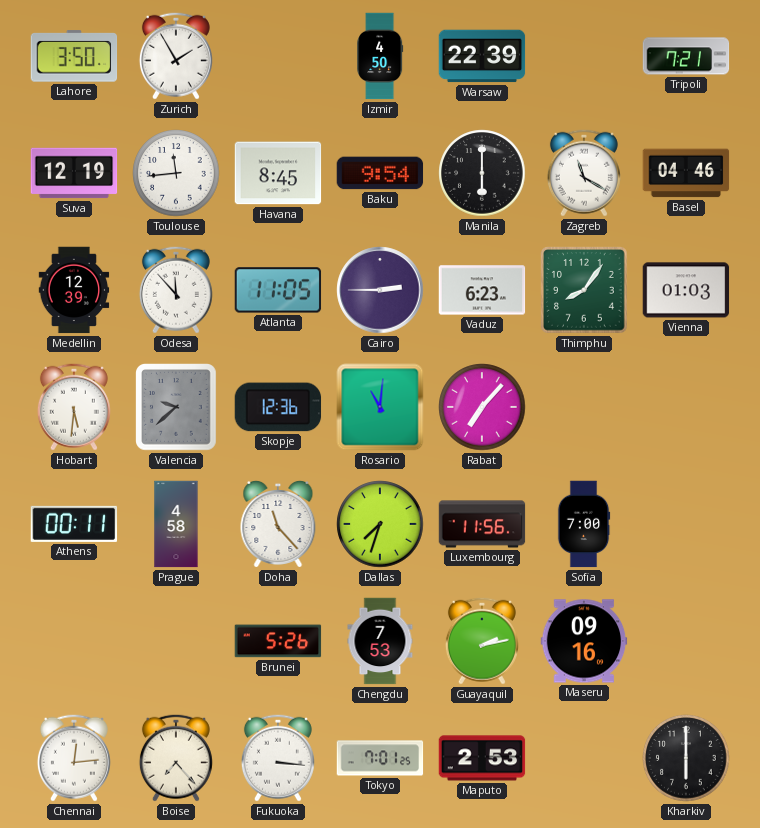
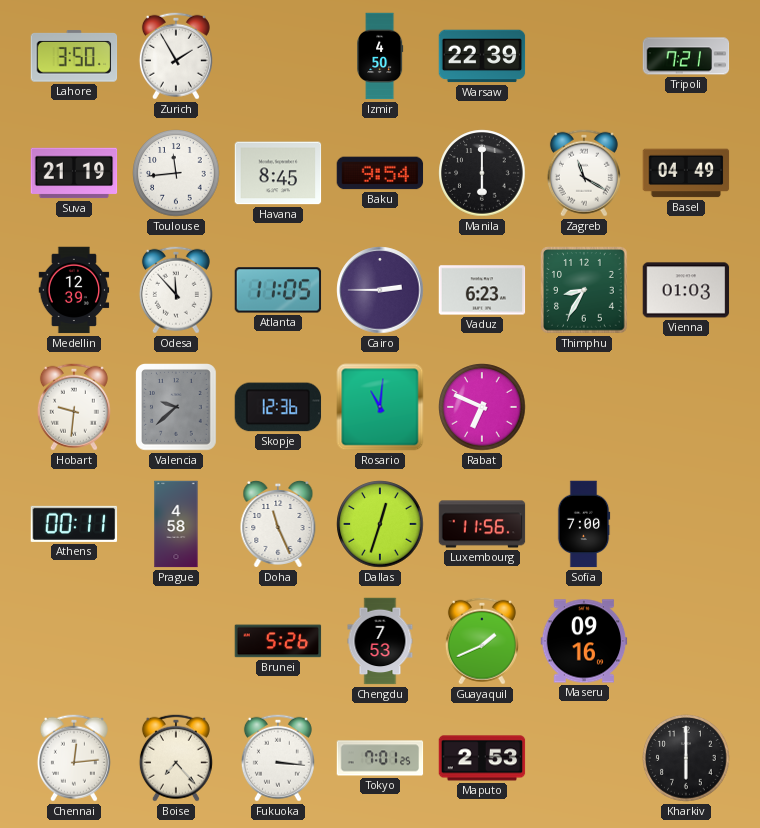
Suva: 12:19 -> 21:19
Basel: 04:46 -> 04:49
Thimphu: 8:06 -> 8:35
Hobart: 5:31 -> 9:31
Rabat: 7:07 -> 6:49
Doha: 11:23 -> 11:26
Dallas: 7:33 -> 12:33
Guayaquil: 2:13 -> 1:41
